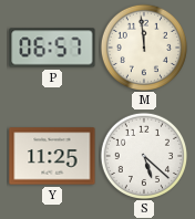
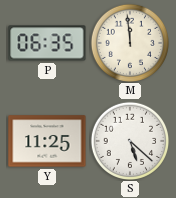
P: 06:57 -> 06:35
